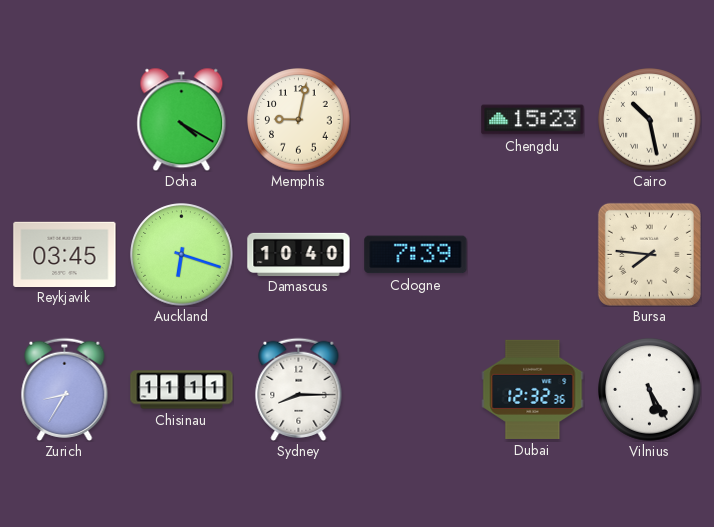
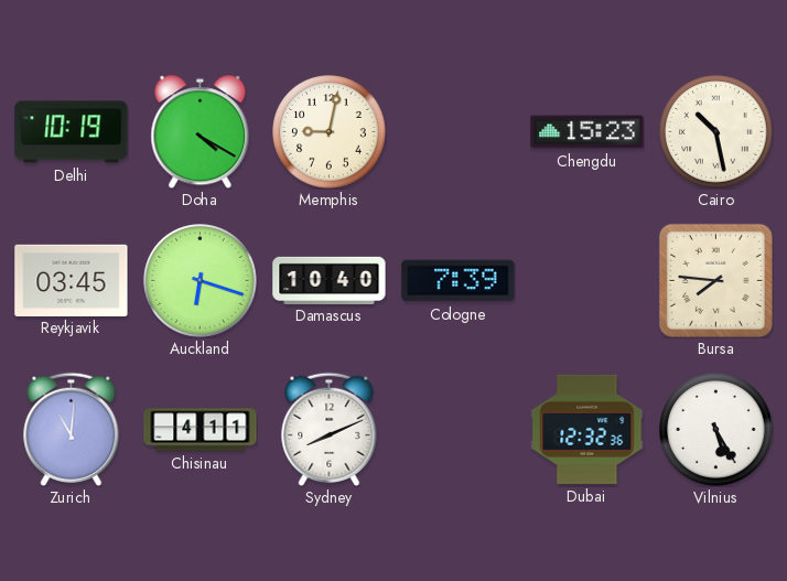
Delhi: none -> 10:19
Zurich: 8:35 -> 11:01
Chisinau: 11:11 -> 4:11
Sydney: 8:15 -> 8:11
